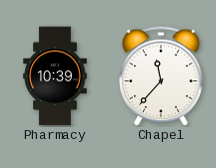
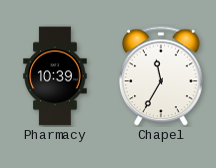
Chapel: 11:37 -> 11:35
